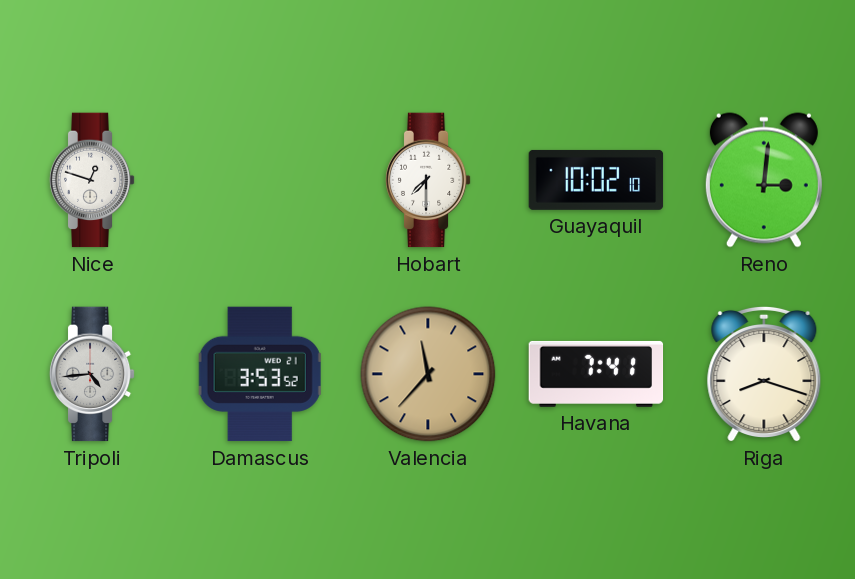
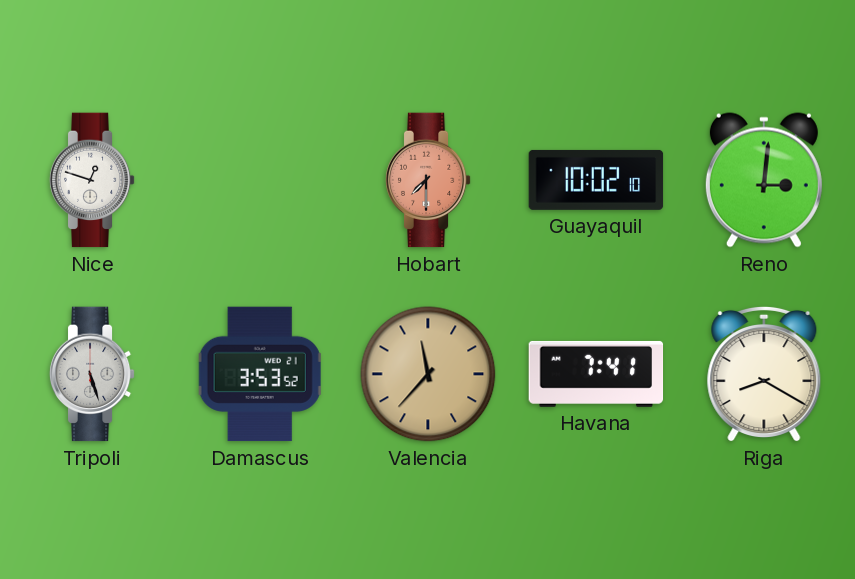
Hobart dial: white -> salmon
Tripoli: 4:44 -> 5:27
Riga: 8:18 -> 8:20
